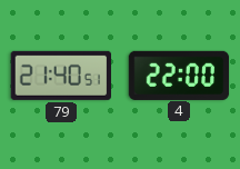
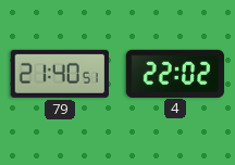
4: 22:00 -> 22:02
